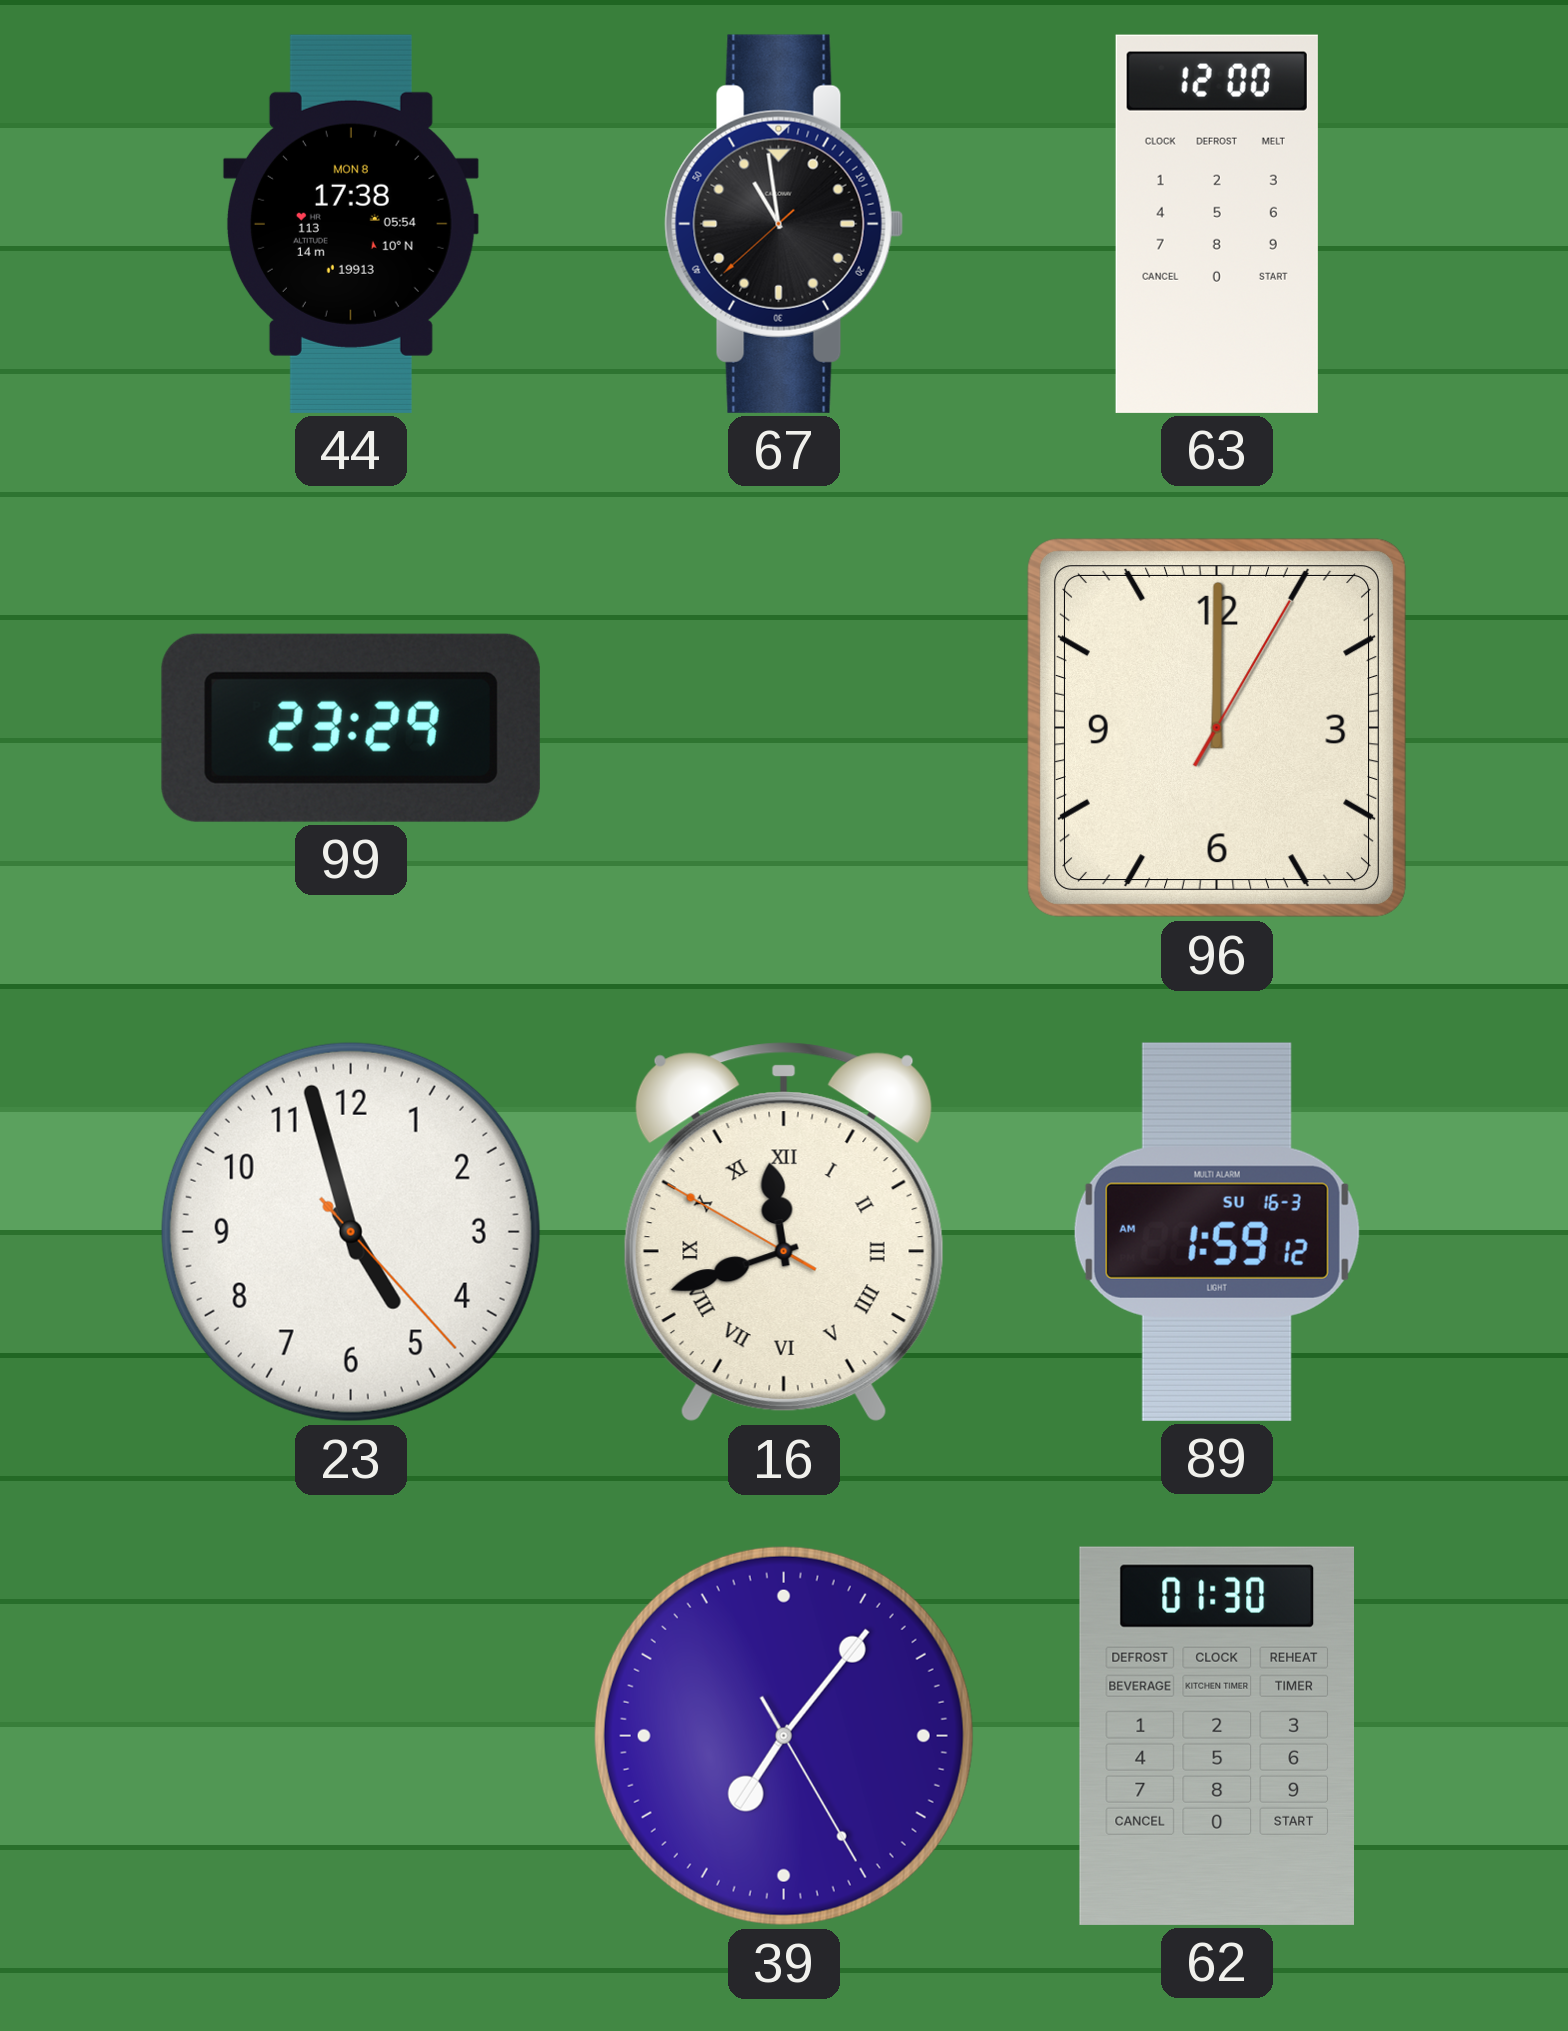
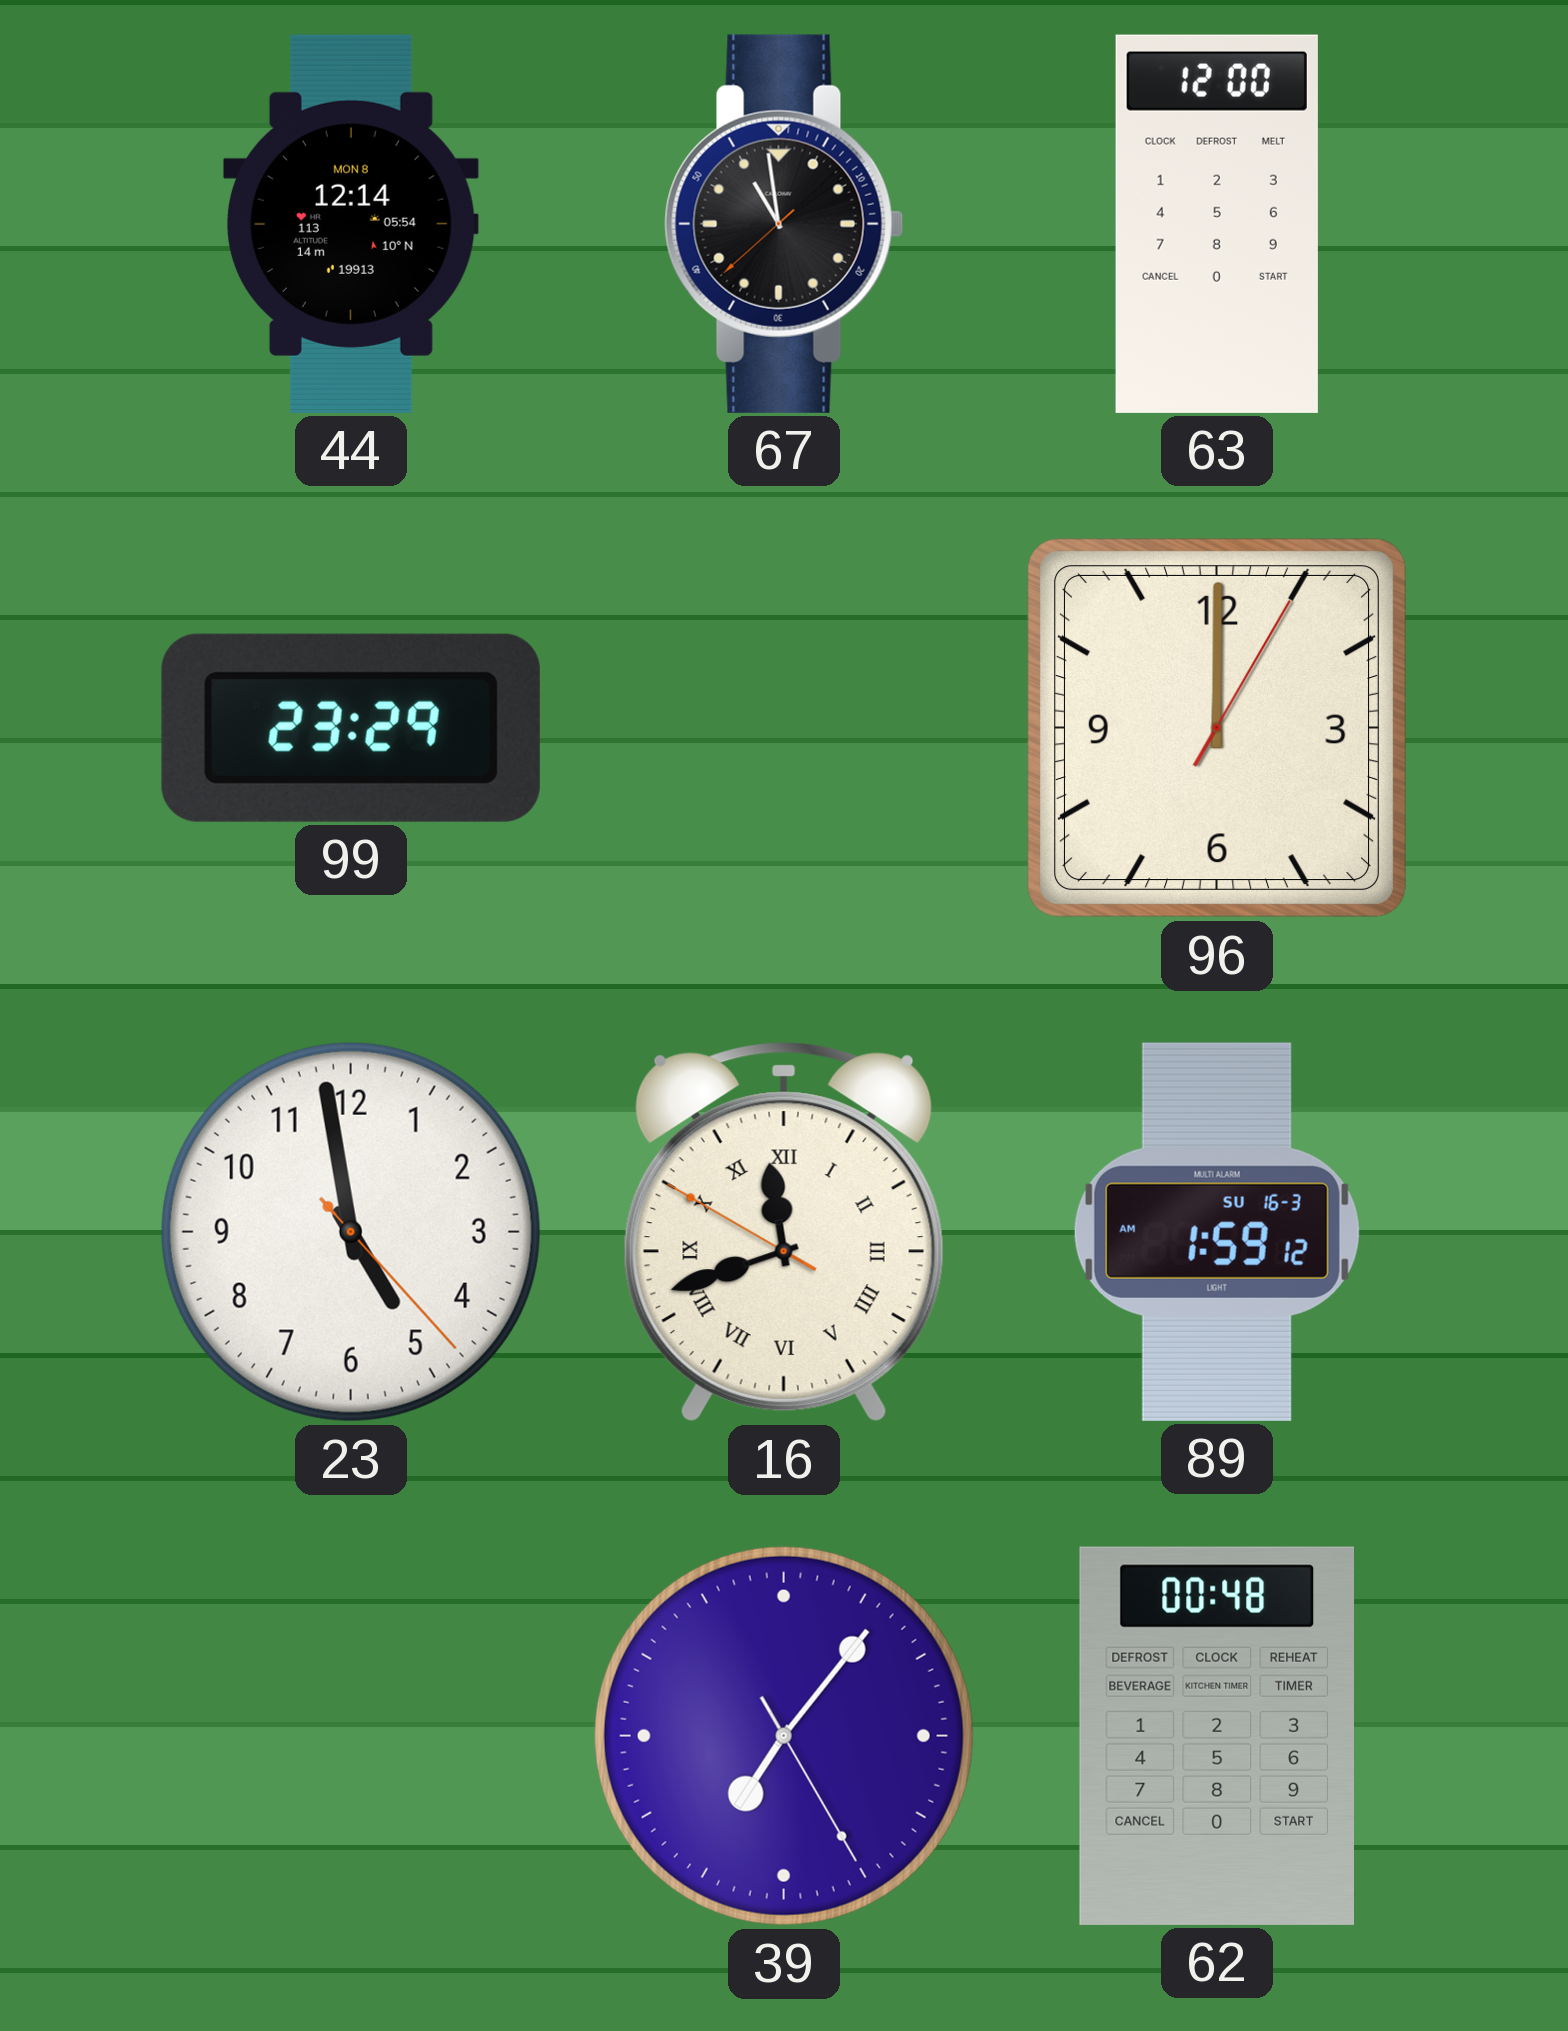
44: 17:38 -> 12:14
23: 4:57 -> 4:58
62: 01:30 -> 00:48
